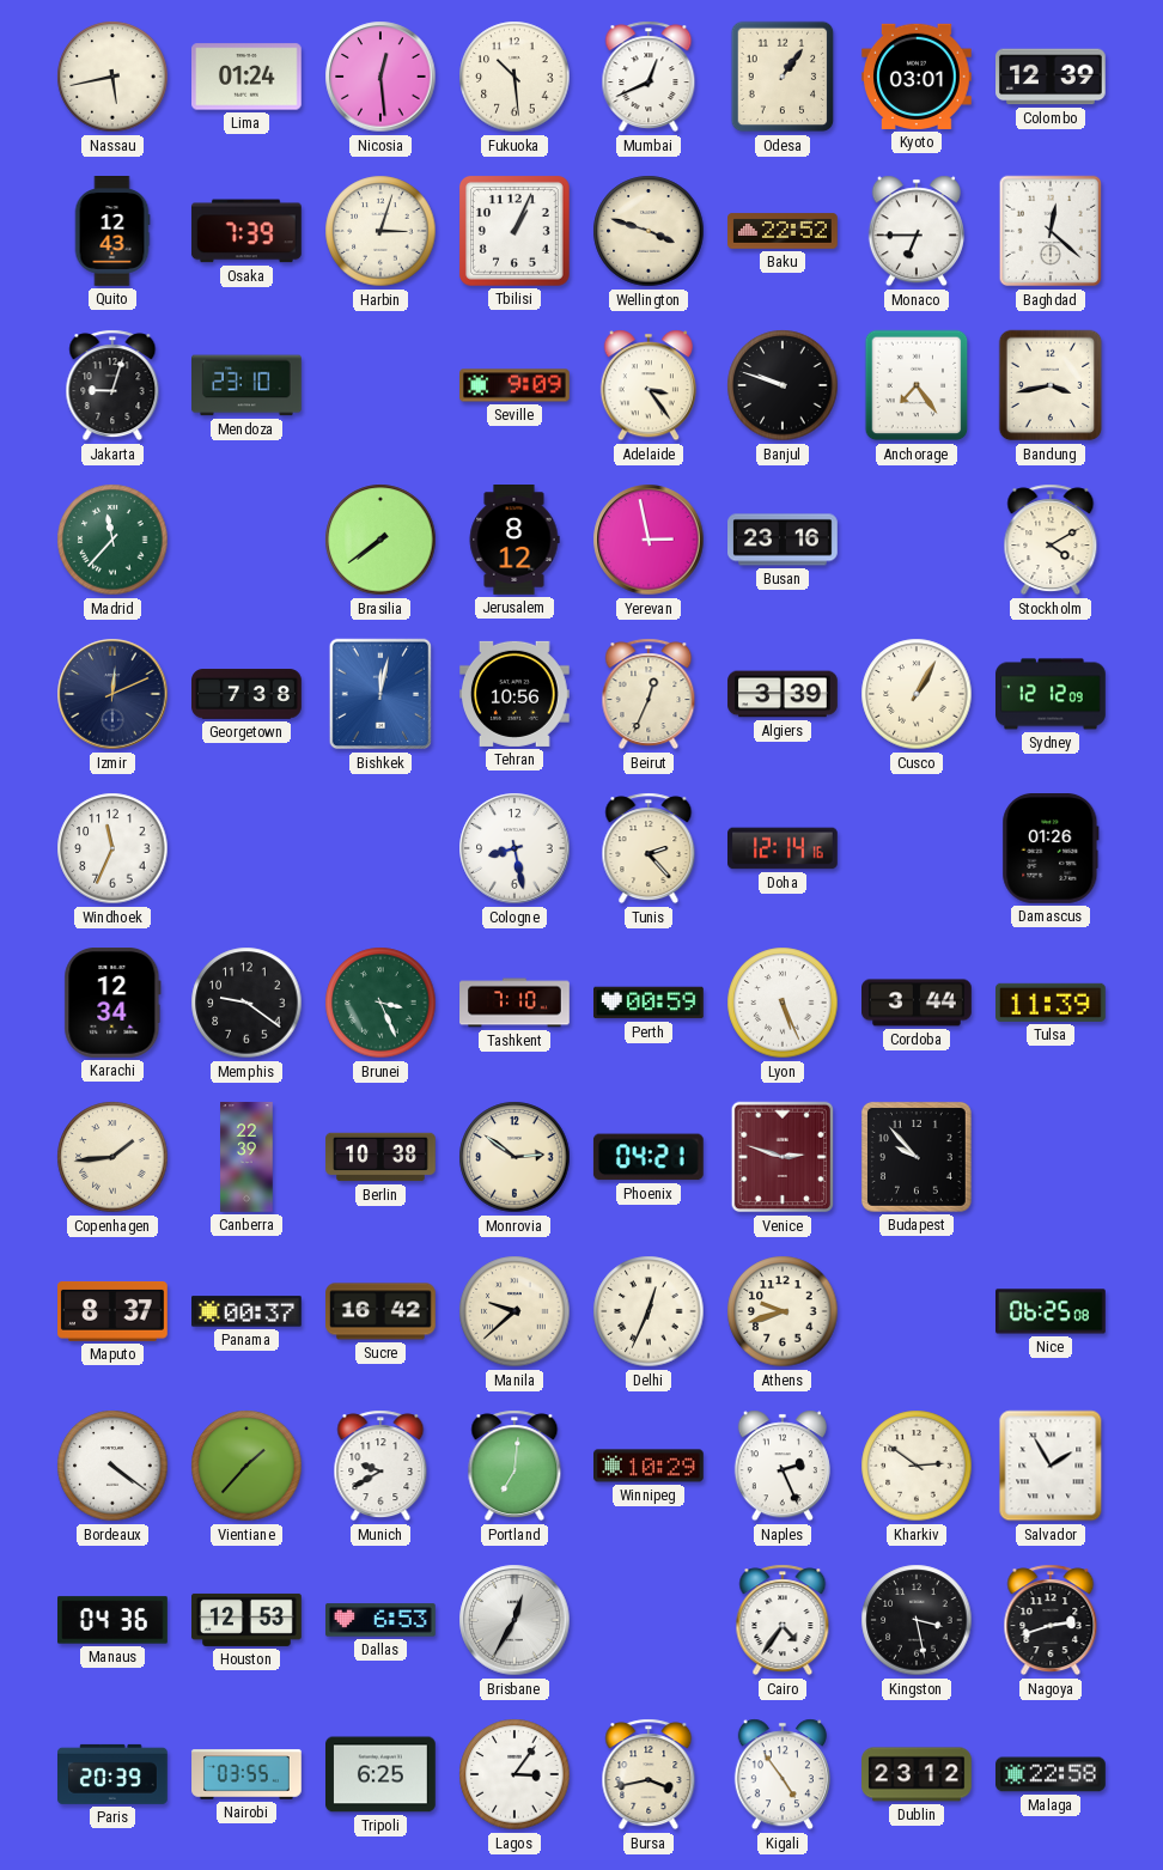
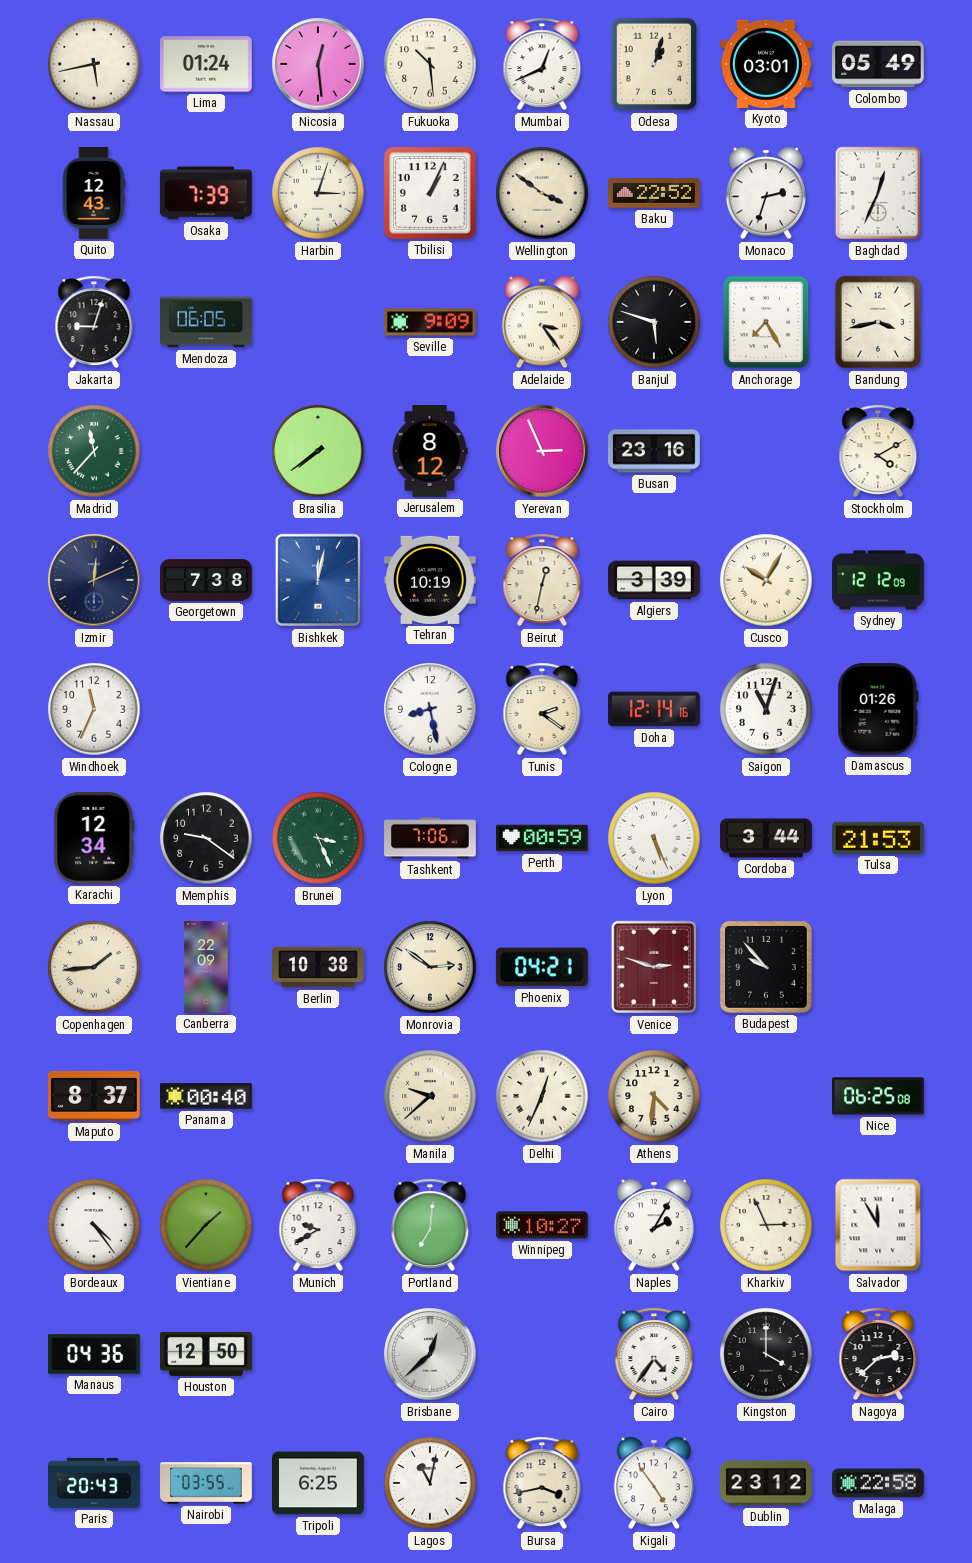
Odesa: 1:06 -> 1:03
Colombo: 12:39 -> 05:49
Wellington: 3:48 -> 3:51
Monaco: 6:45 -> 2:33
Baghdad: 12:22 -> 12:34
Mendoza: 23:10 -> 06:05
Banjul: 9:48 -> 5:48
Anchorage: 7:24 -> 7:25
Yerevan: 2:58 -> 2:56
Tehran: 10:56 -> 10:19
Beirut: 12:34 -> 12:32
Cusco: 1:05 -> 10:05
Tunis: 2:23 -> 2:21
Saigon: none -> 11:03
Tashkent: 7:10 -> 7:06
Tulsa: 11:39 -> 21:53
Canberra: 22:39 -> 22:09
Panama: 00:37 -> 00:40
Sucre: 16:42 -> none
Athens: 9:42 -> 4:31
Bordeaux: 4:21 -> 4:24
Winnipeg: 10:29 -> 10:27
Naples: 2:26 -> 2:05
Kharkiv: 2:51 -> 2:56
Salvador: 1:55 -> 11:55
Houston: 12:53 -> 12:50
Dallas: 6:53 -> none
Brisbane: 12:35 -> 12:38
Kingston: 3:28 -> 4:00
Nagoya: 2:42 -> 2:38
Paris: 20:39 -> 20:43
Lagos: 3:06 -> 11:02
